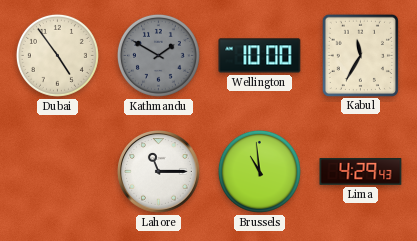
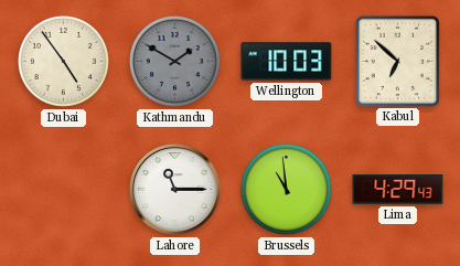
Wellington: 10:00 -> 10:03
Kabul: 11:35 -> 6:52
